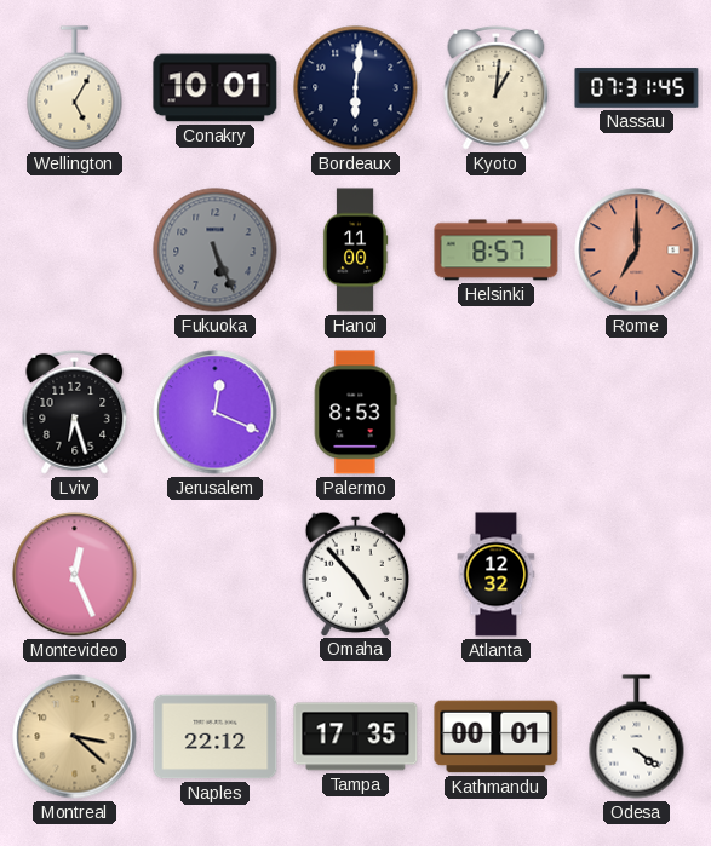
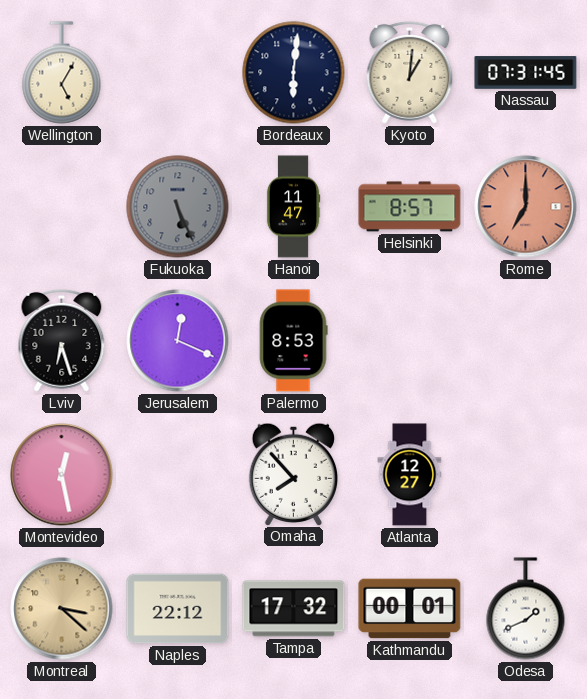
Conakry: 10:01 -> none
Hanoi: 11:00 -> 11:47
Montevideo: 12:26 -> 12:28
Omaha: 4:53 -> 7:53
Atlanta: 12:32 -> 12:27
Tampa: 17:35 -> 17:32
Odesa: 4:21 -> 1:41
